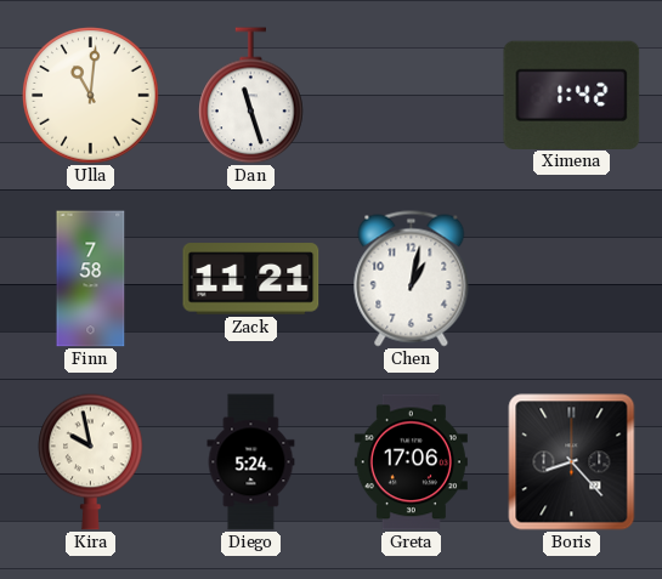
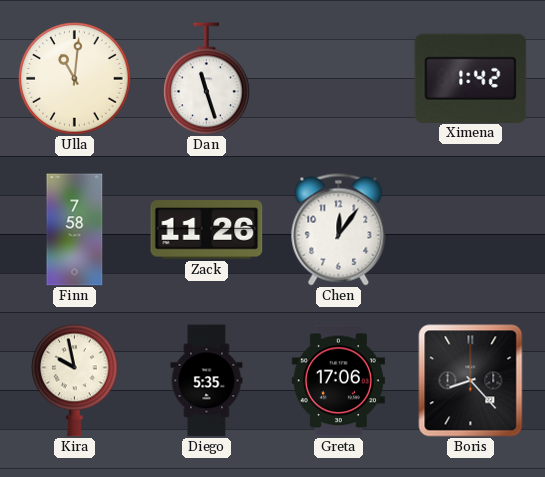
Zack: 11:21 -> 11:26
Chen: 1:02 -> 12:06
Diego: 5:24 -> 5:35
